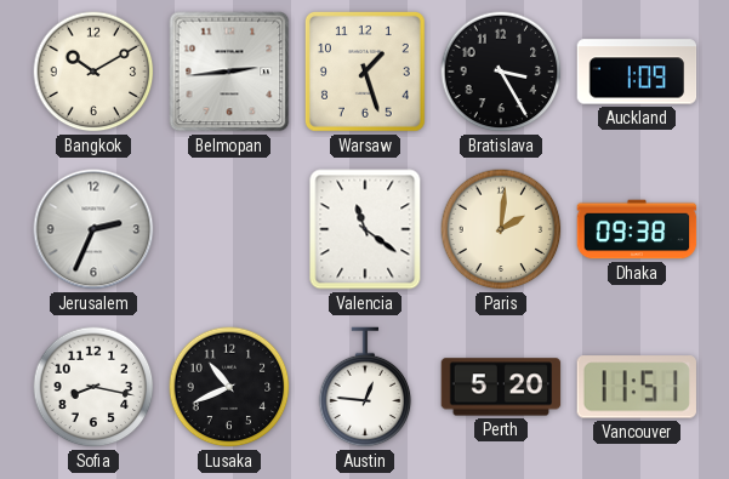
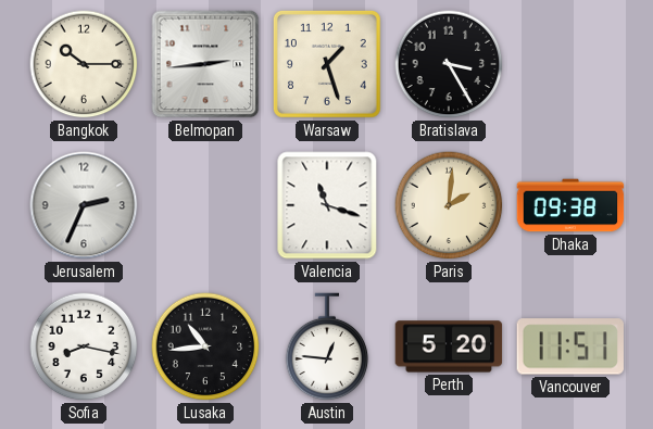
Bangkok: 10:10 -> 10:15
Auckland: 1:09 -> none
Valencia: 11:21 -> 11:18
Lusaka: 10:41 -> 10:44
